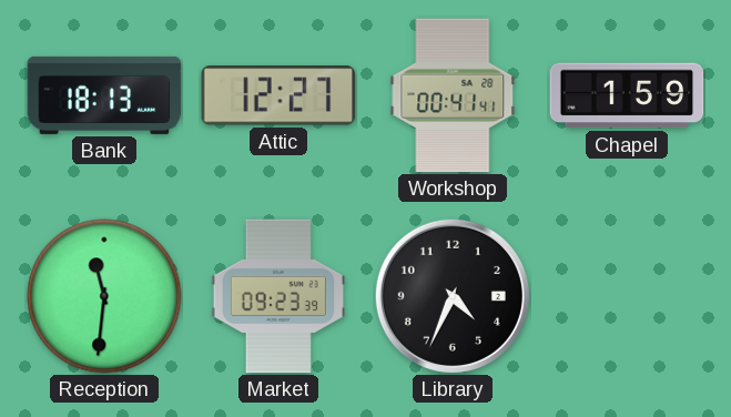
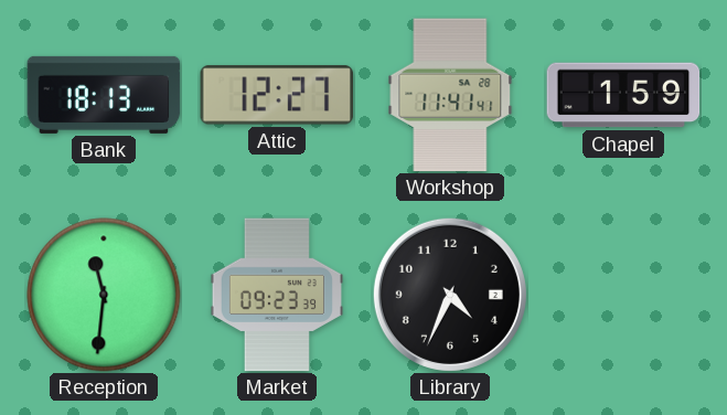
Workshop: 00:41 -> 11:41
